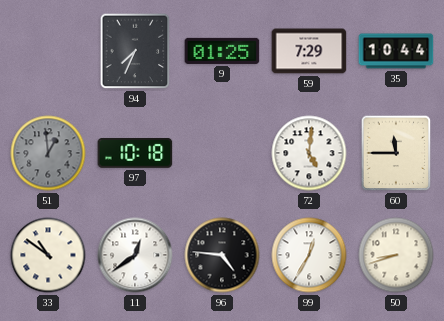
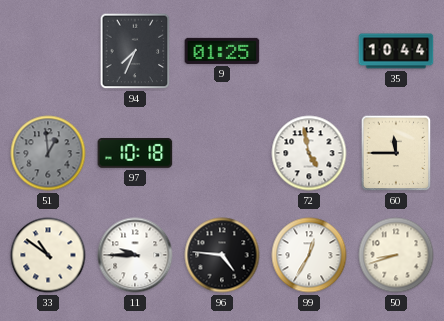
59: 7:29 -> none
72: 5:01 -> 4:58
11: 12:39 -> 9:45
